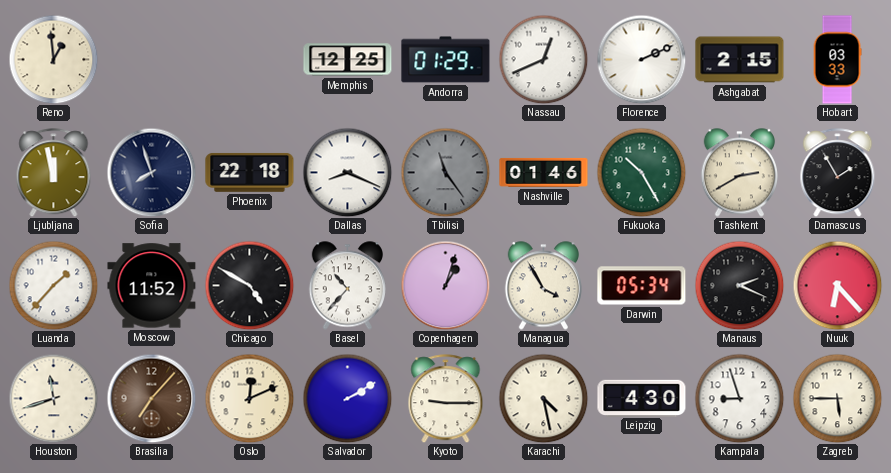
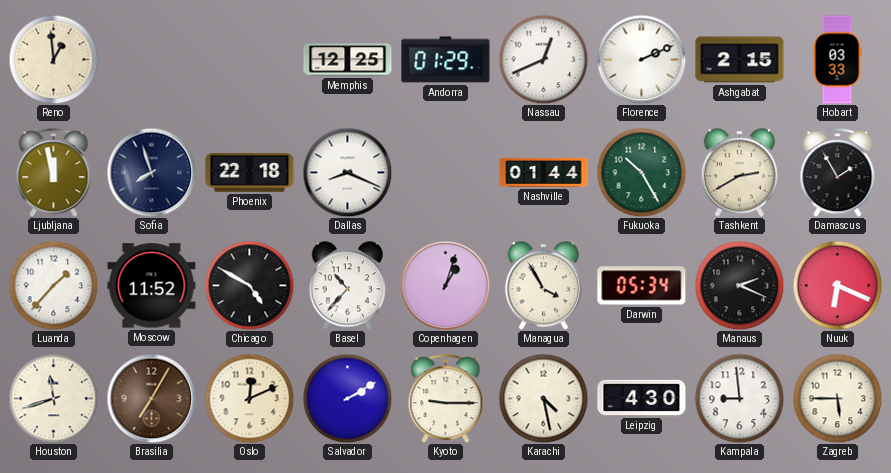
Tbilisi: 11:24 -> none
Nashville: 01:46 -> 01:44
Nuuk: 6:23 -> 6:19
Brasilia: 7:07 -> 7:05
Kampala: 8:57 -> 8:59
